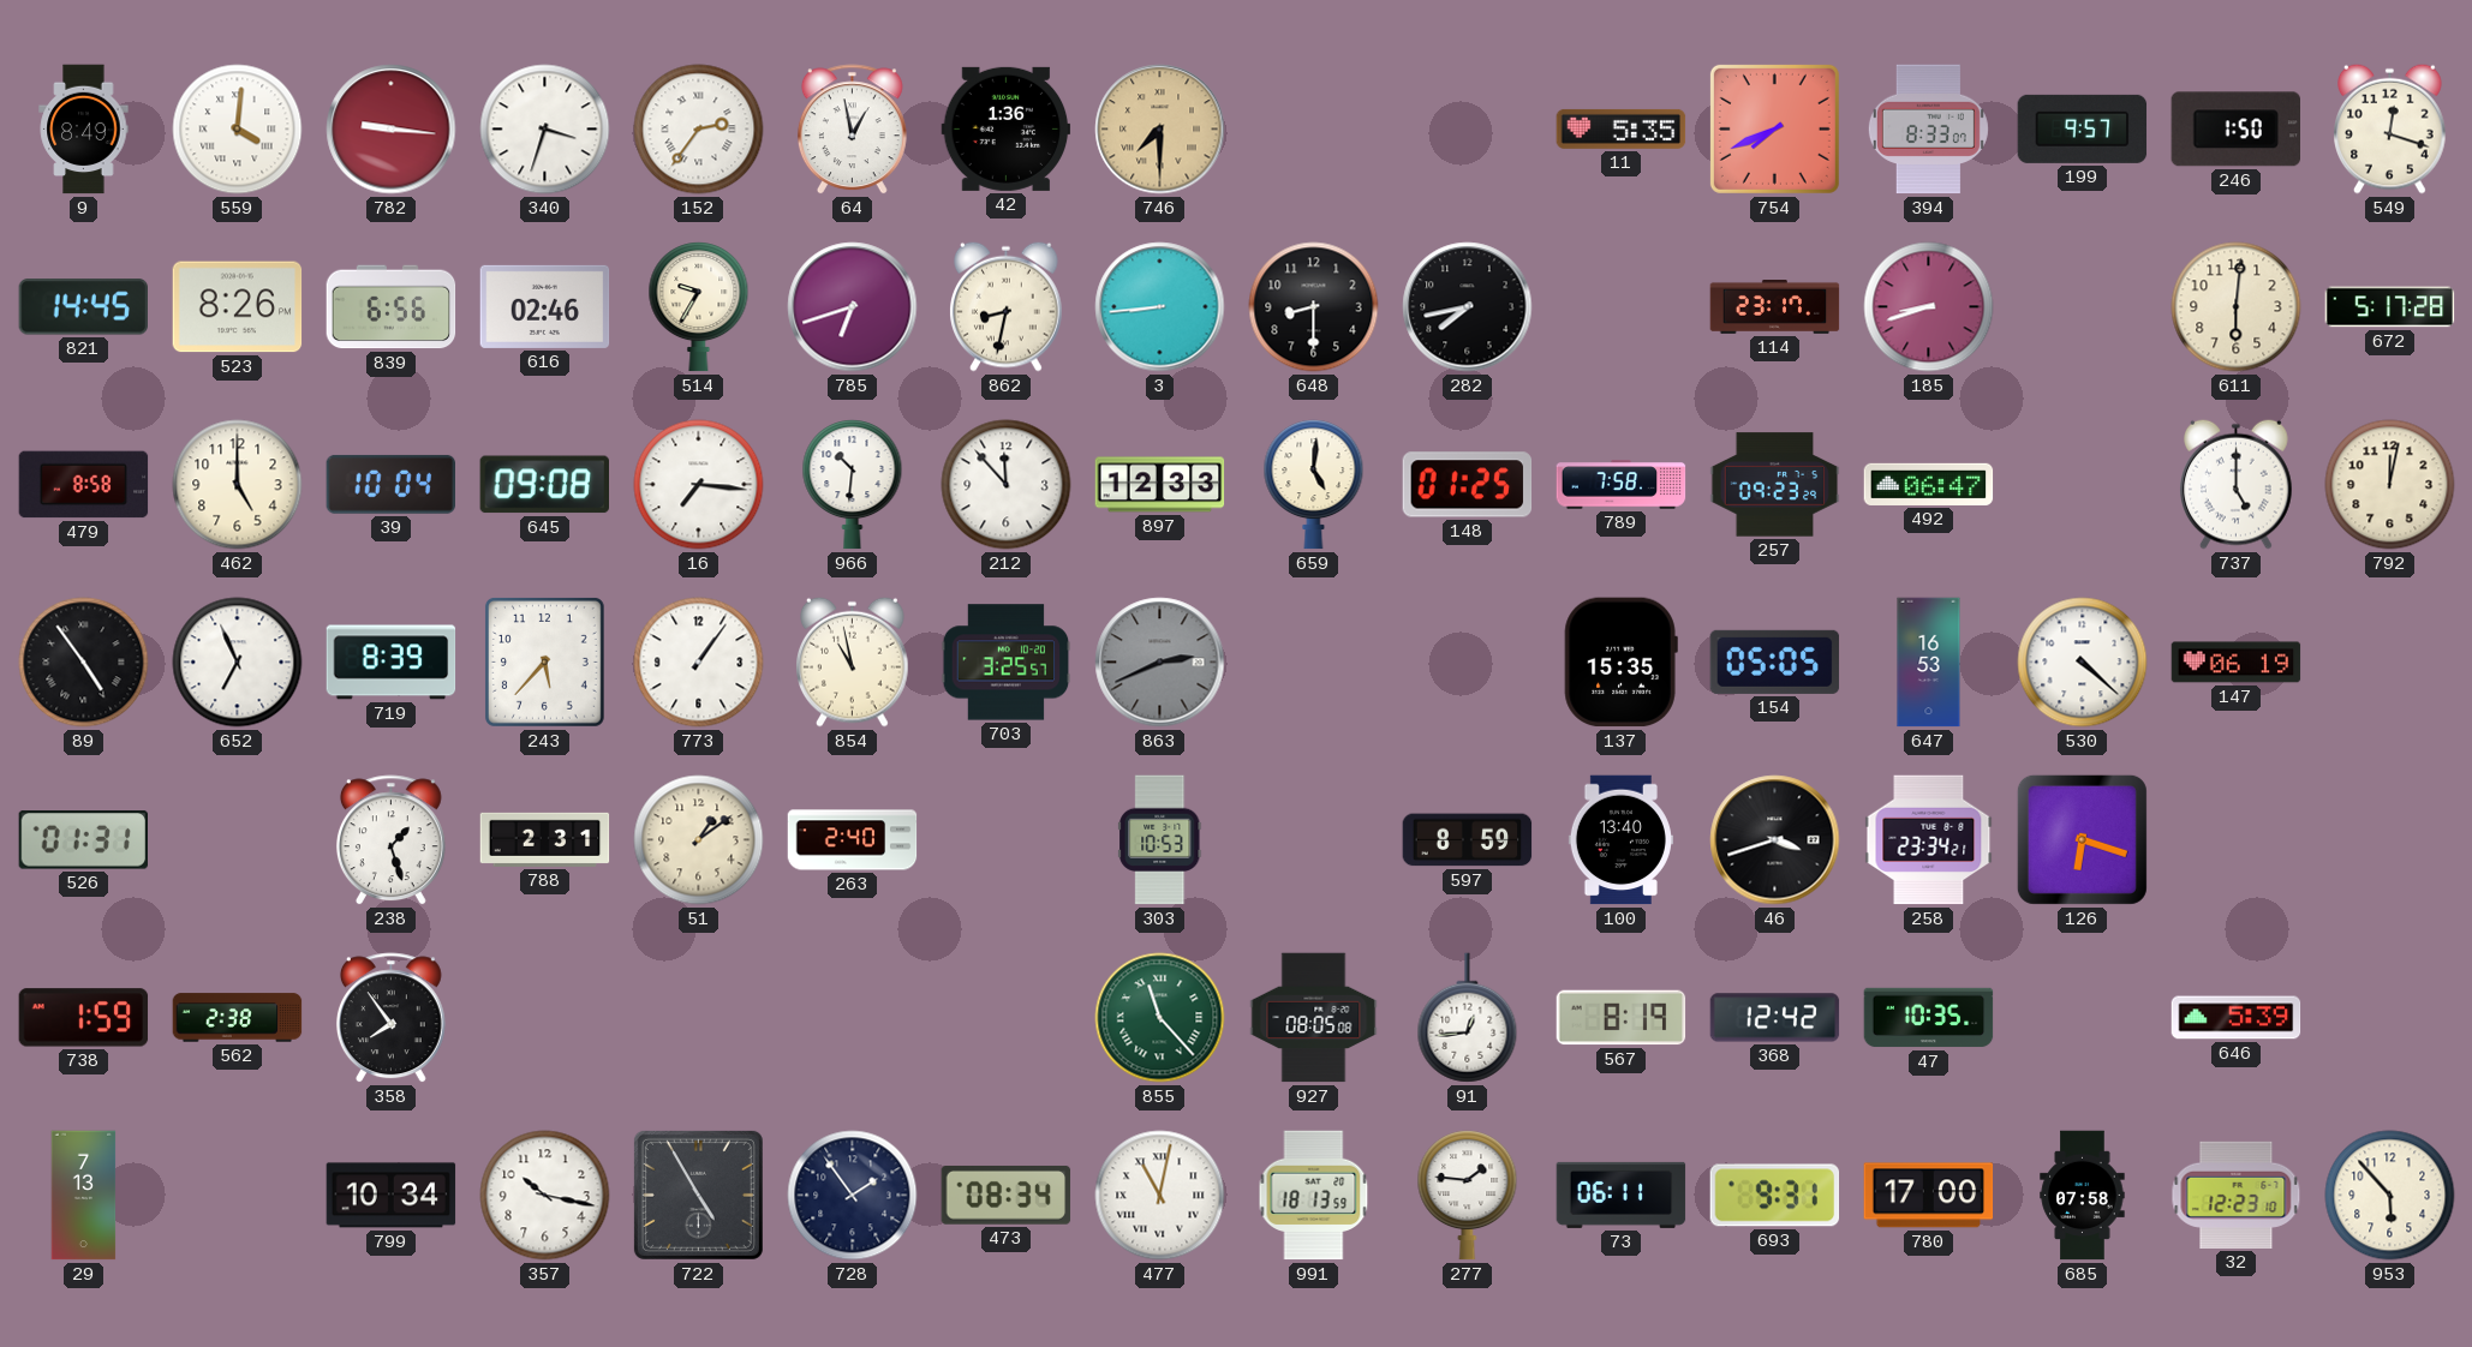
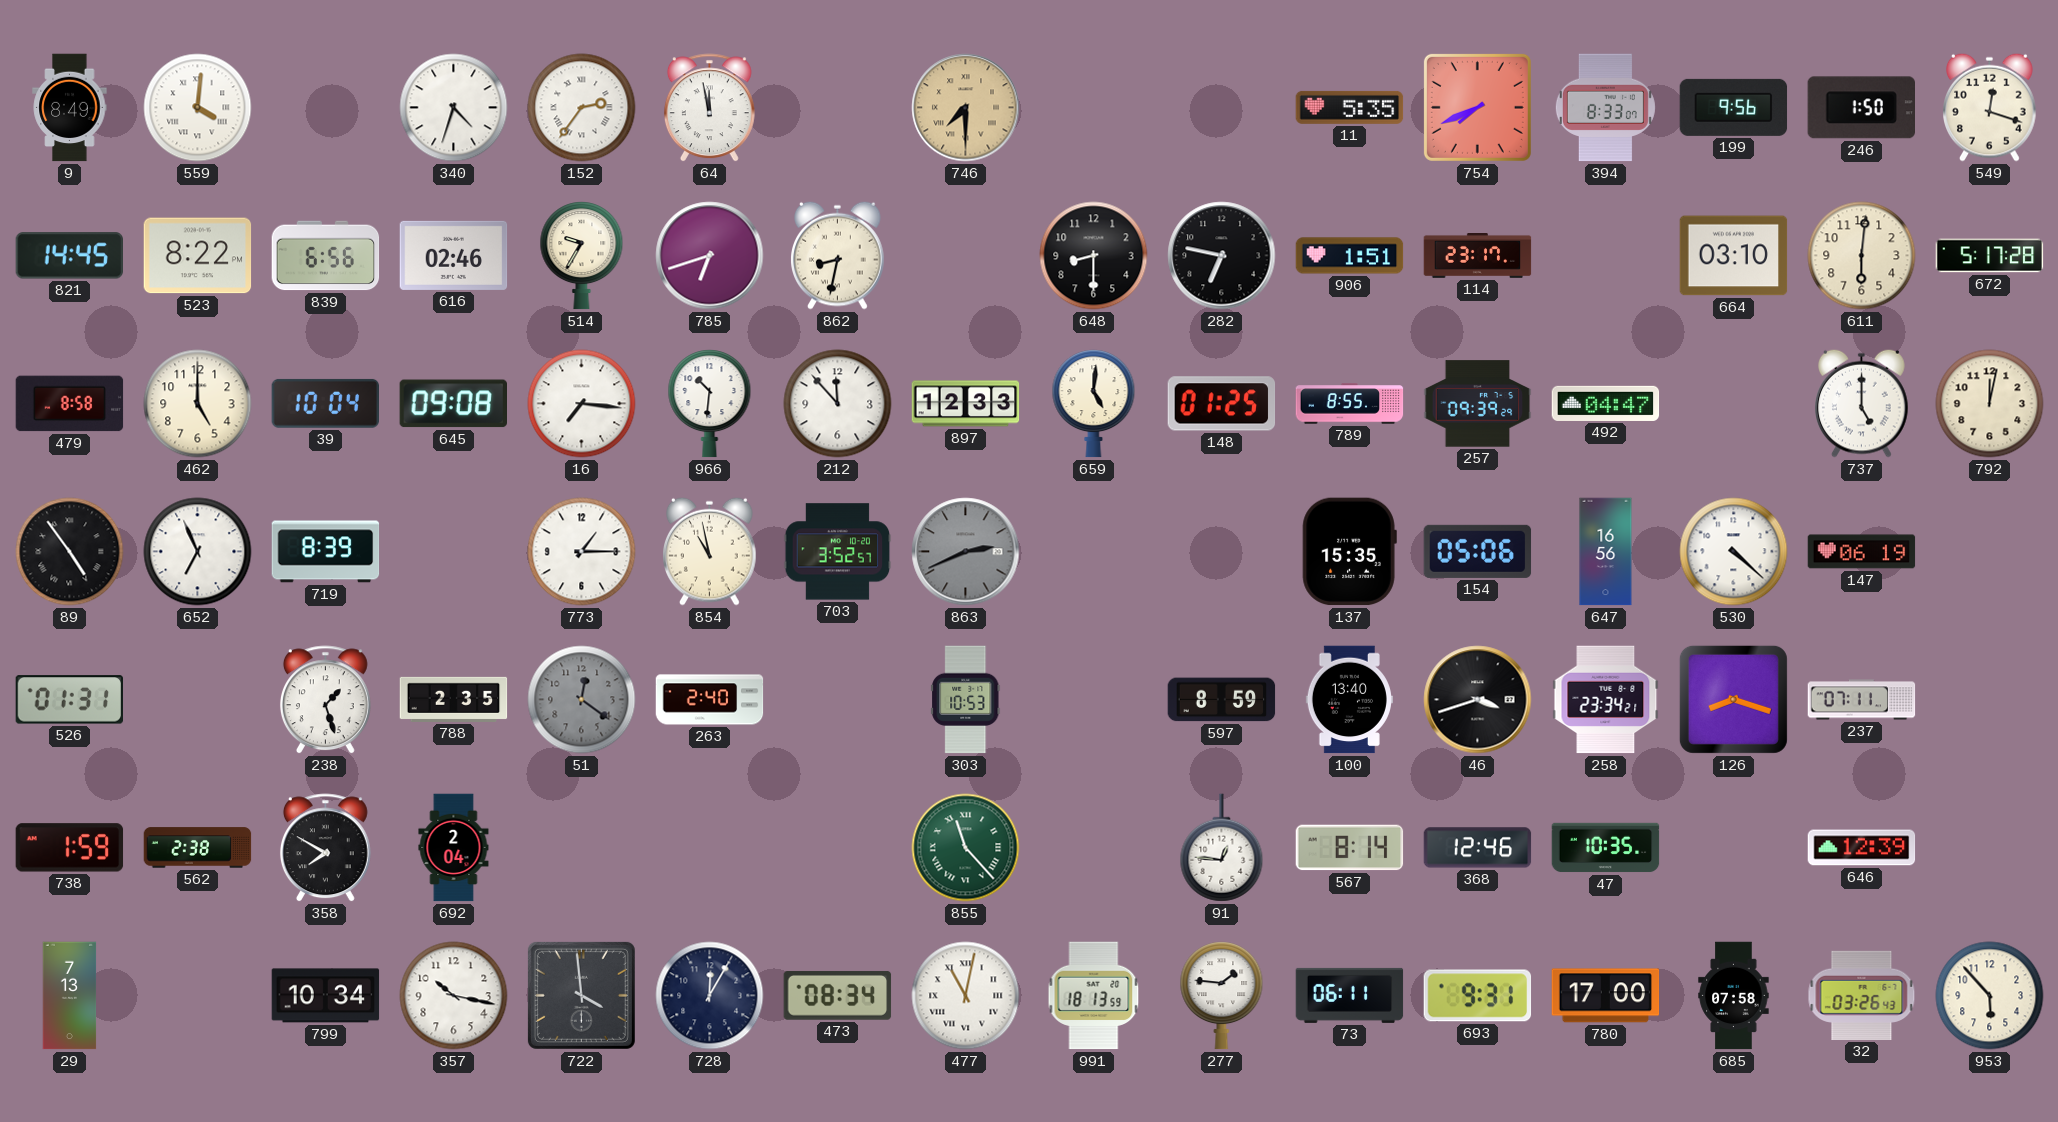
782: 9:16 -> none
340: 3:33 -> 4:33
64: 12:58 -> 11:58
42: 1:36 -> none
199: 9:57 -> 9:56
523: 8:26 -> 8:22
3: 8:44 -> none
282: 7:43 -> 6:47
906: none -> 1:51
185: 8:42 -> none
664: none -> 03:10
789: 7:58 -> 8:55
257: 09:23 -> 09:39
492: 06:47 -> 04:47
243: 5:37 -> none
773: 1:06 -> 1:15
703: 3:25 -> 3:52
154: 05:05 -> 05:06
647: 16:53 -> 16:56
788: 2:31 -> 2:35
51: 1:09 -> 12:21
51 dial: cream -> grey
126: 6:18 -> 8:18
237: none -> 07:11
358: 7:54 -> 7:50
692: none -> 2:04
927: 08:05 -> none
91: 12:44 -> 12:46
567: 8:19 -> 8:14
368: 12:42 -> 12:46
646: 5:39 -> 12:39
722: 4:55 -> 3:59
728: 1:54 -> 12:05
32: 12:23 -> 03:26
